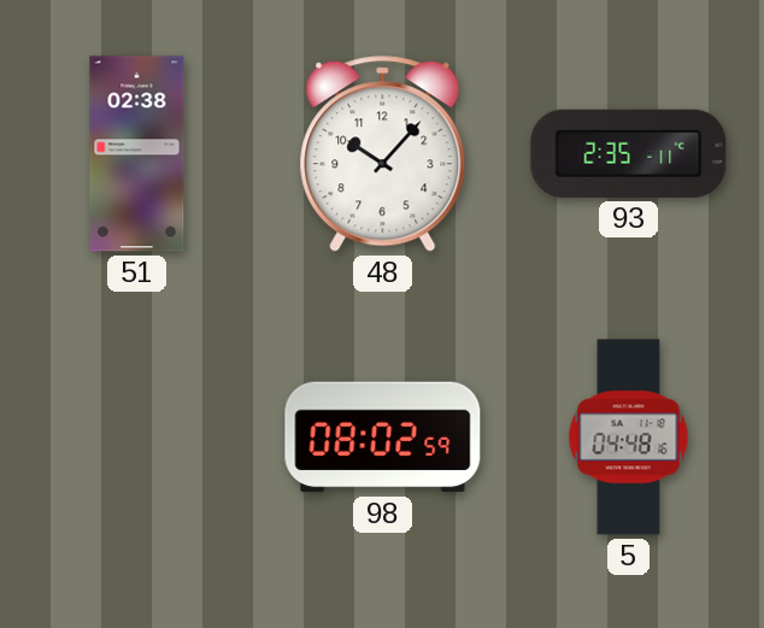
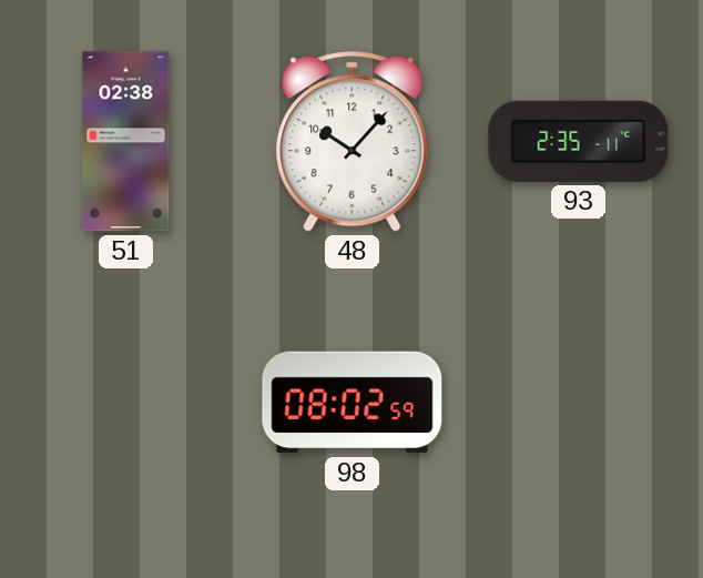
5: 04:48 -> none
